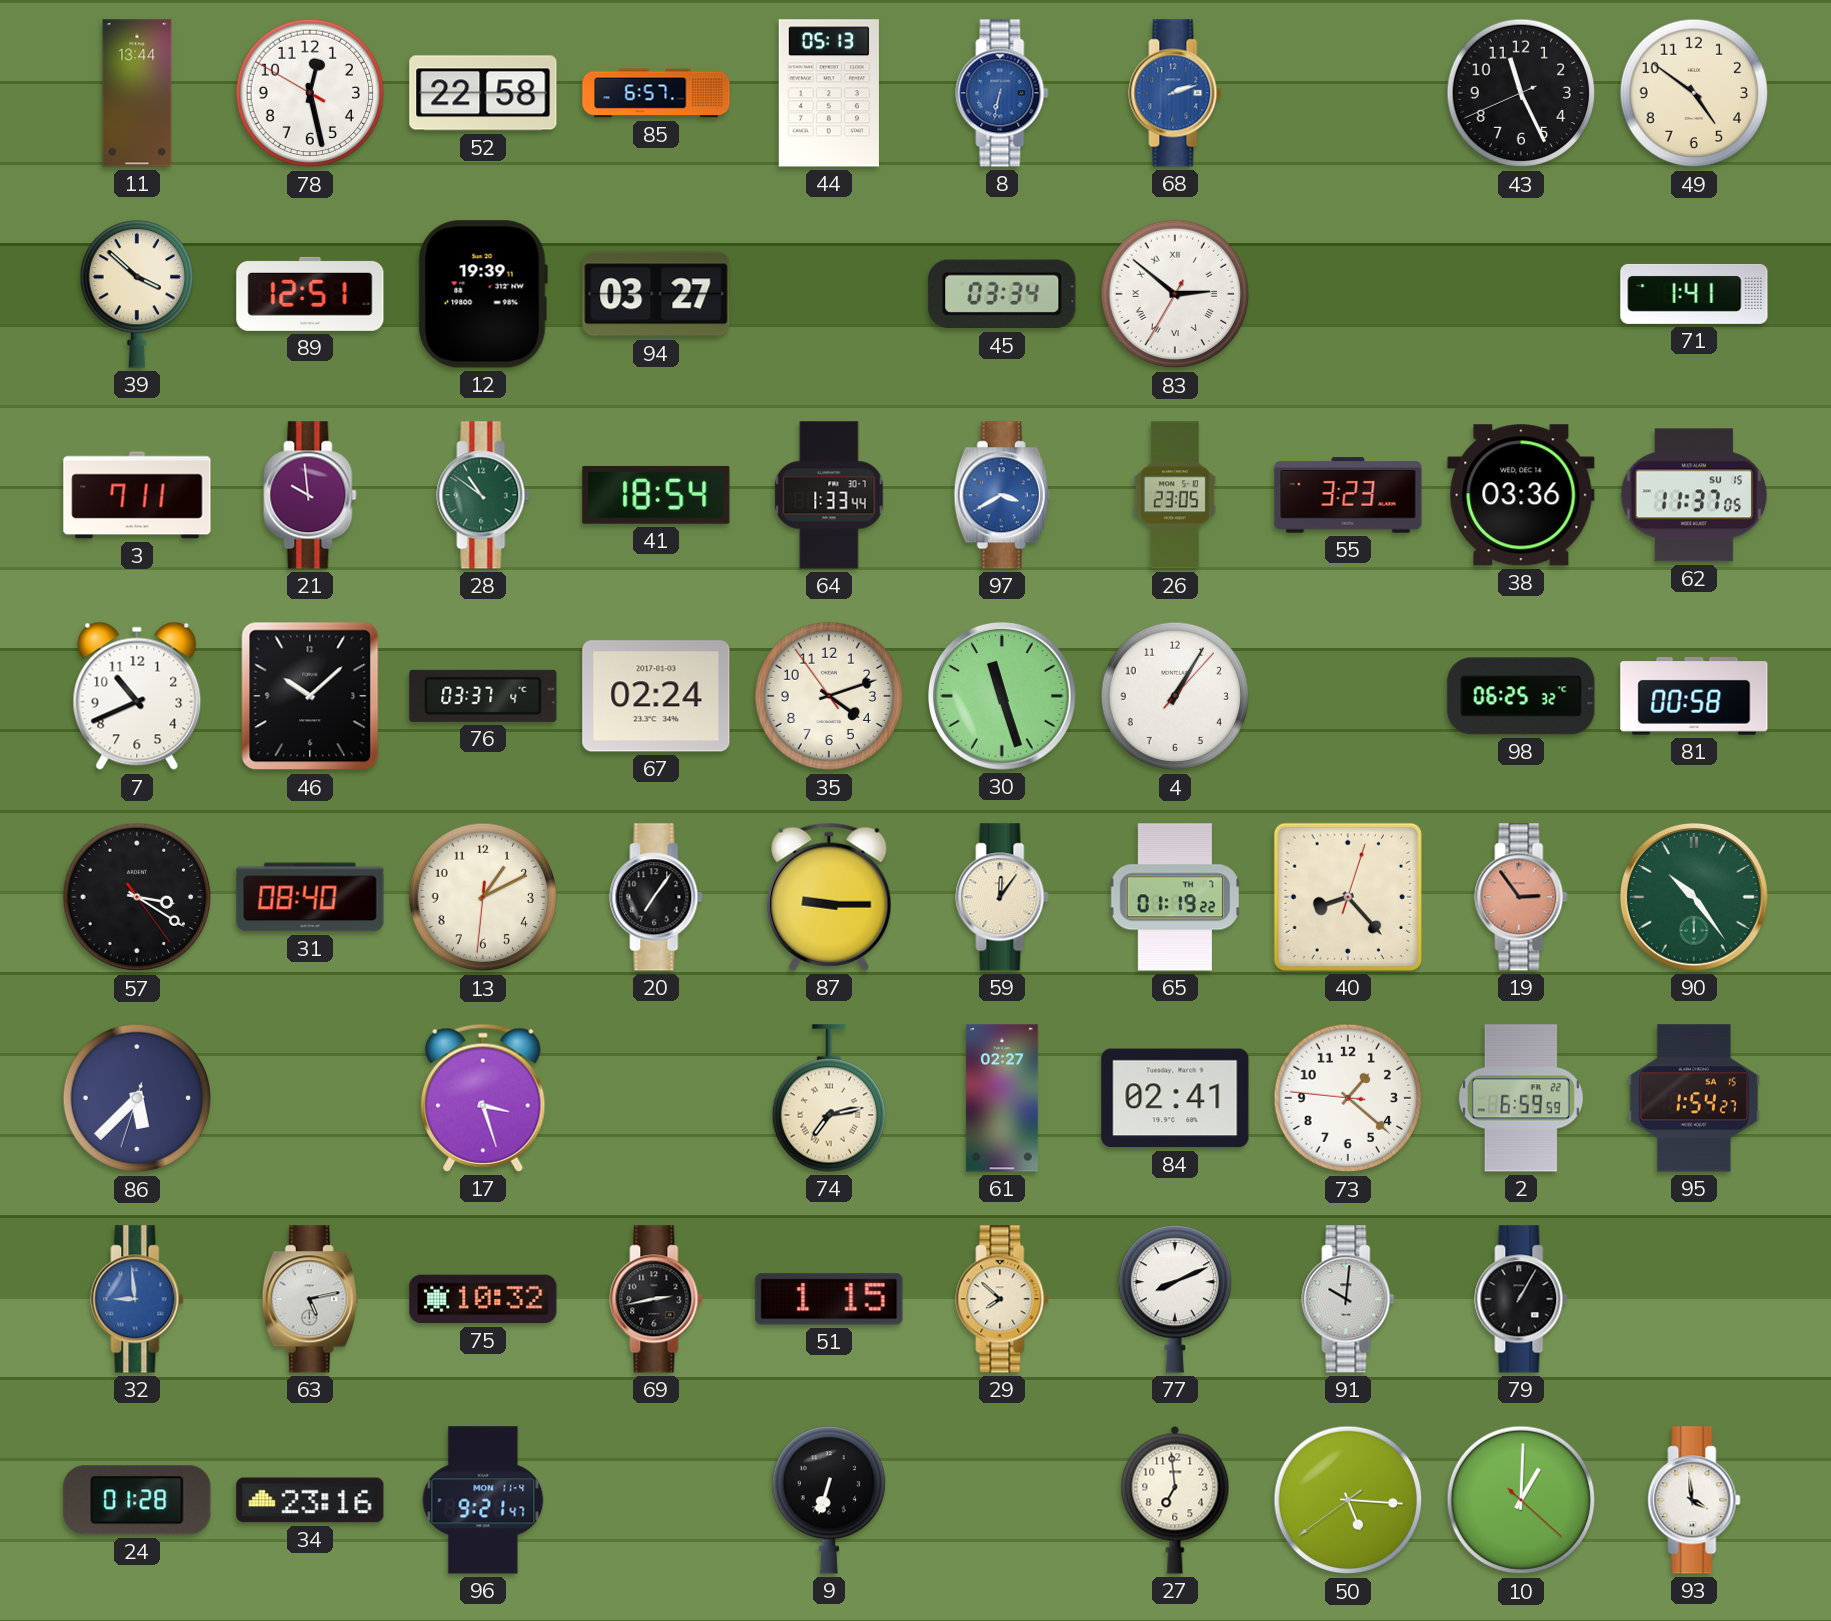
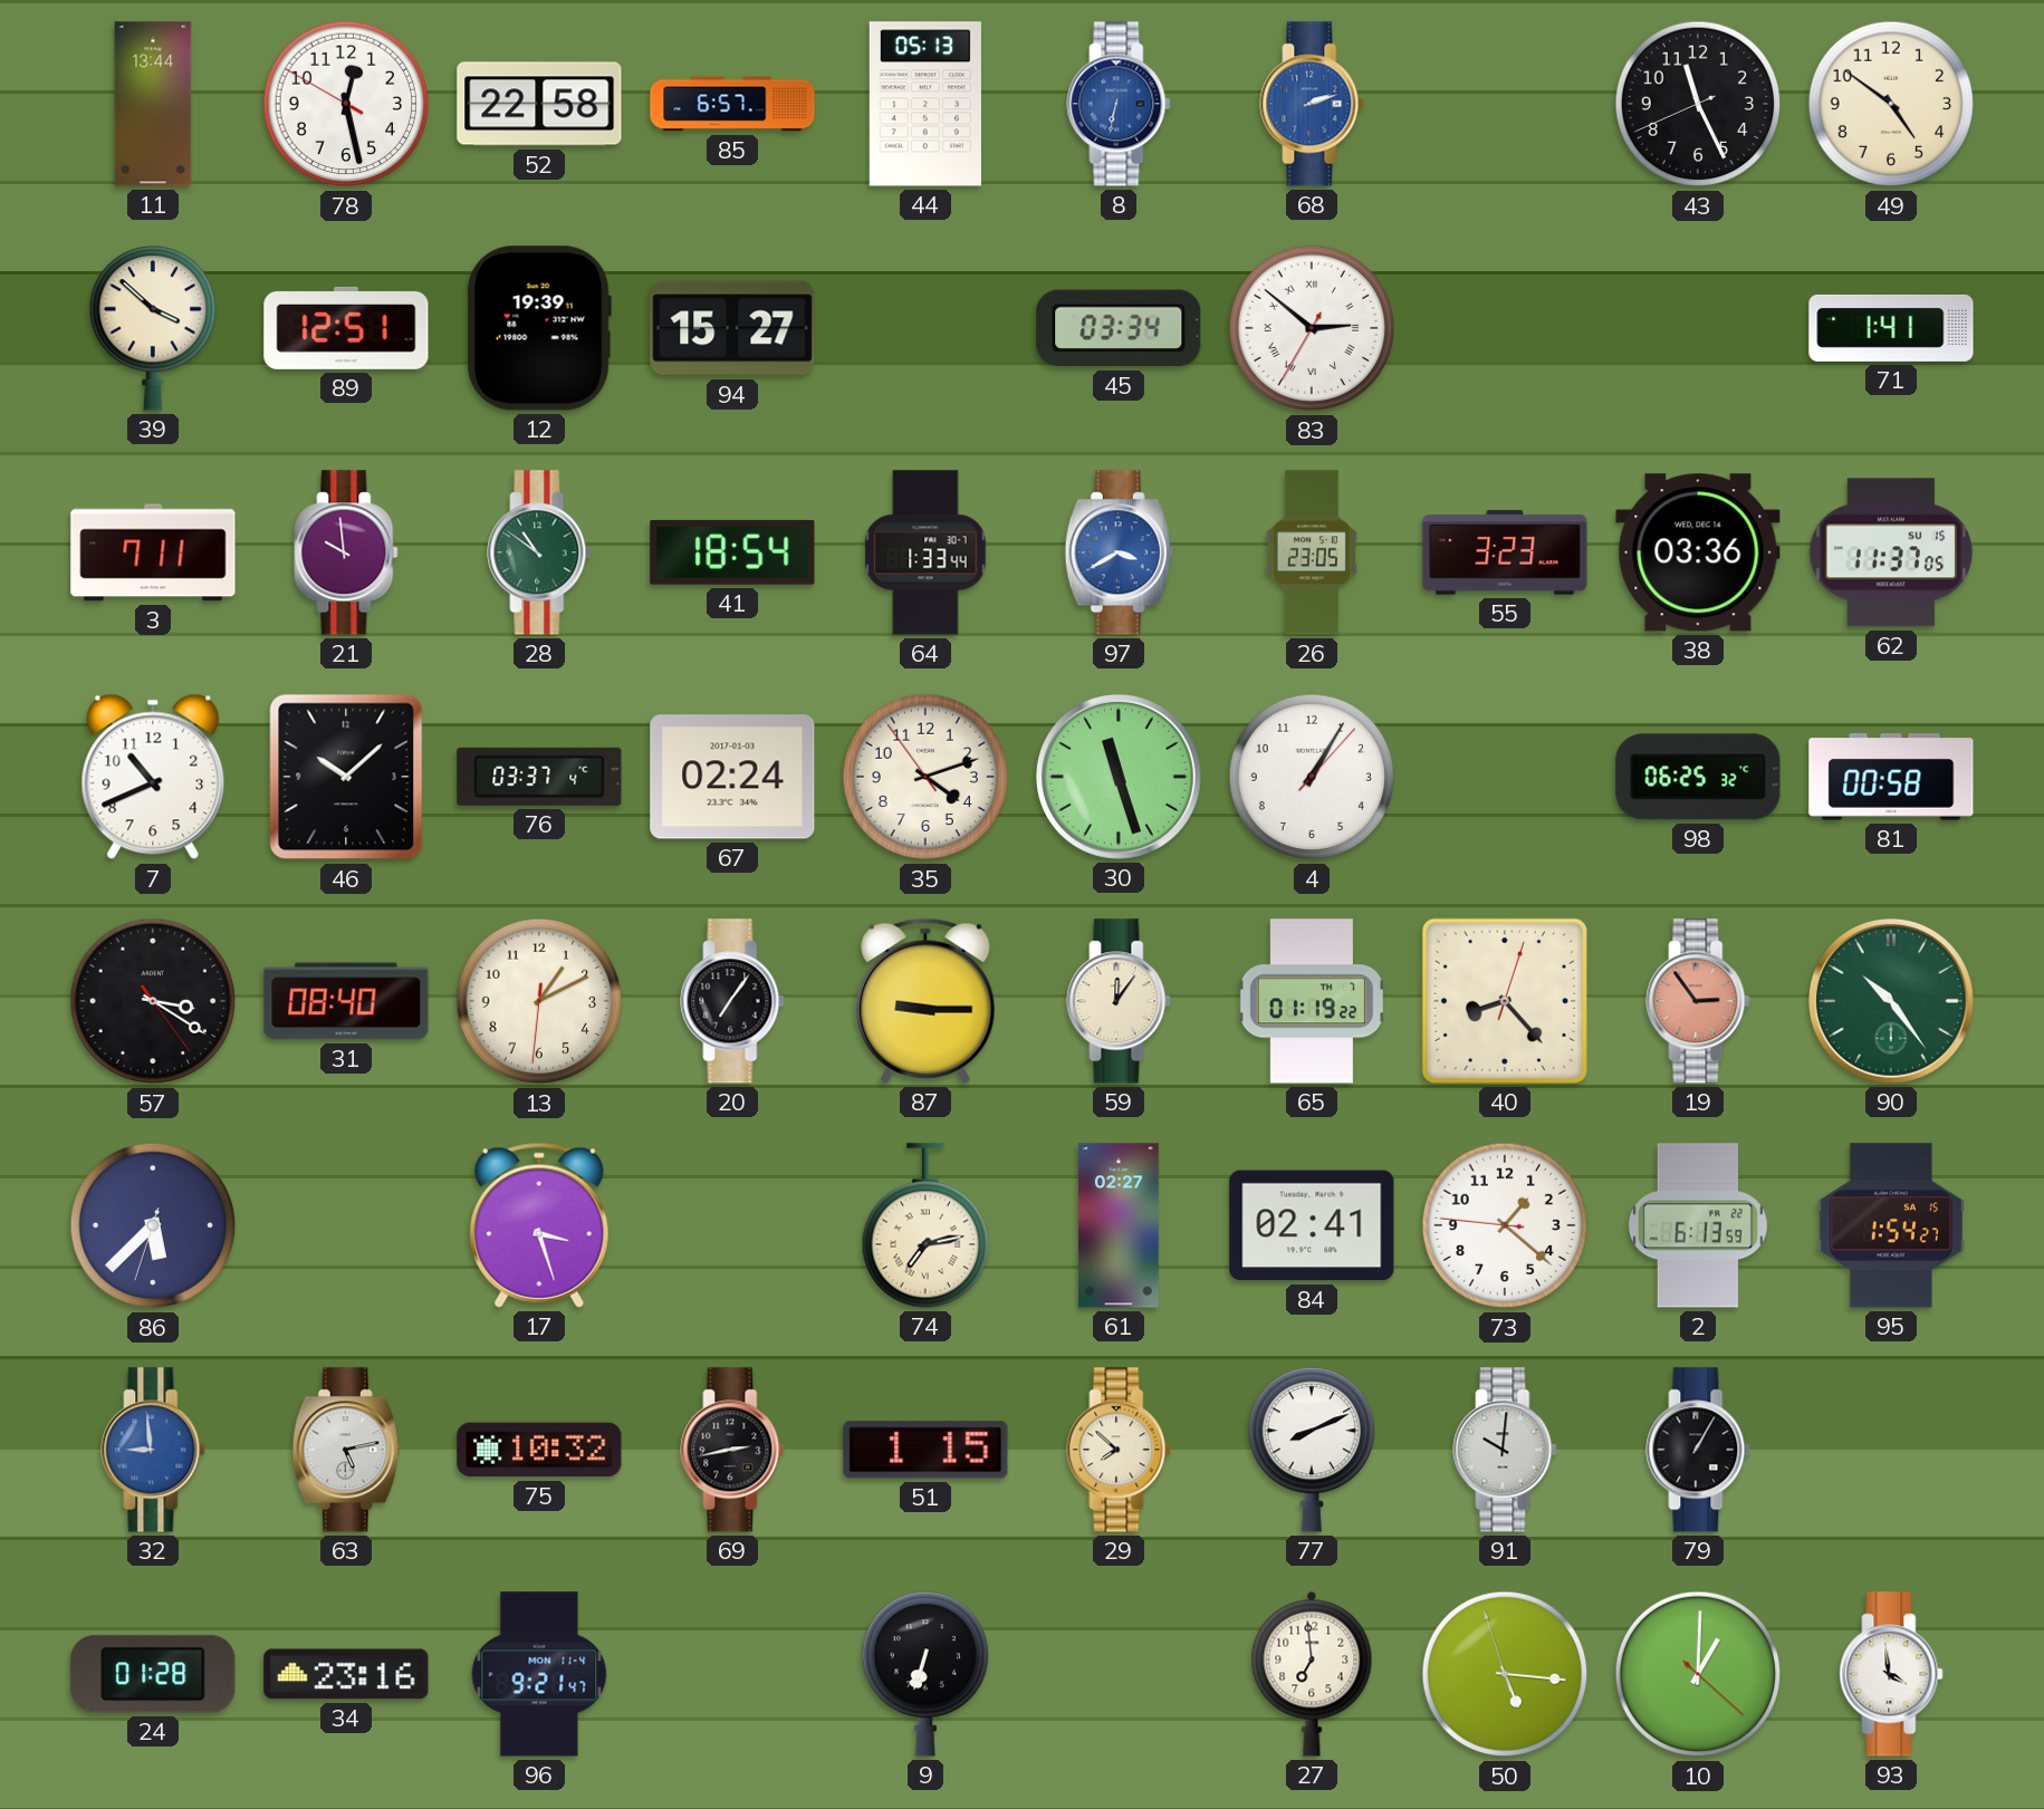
94: 03:27 -> 15:27
2: 6:59 -> 6:13
50: 5:15:39 -> 5:15:57
